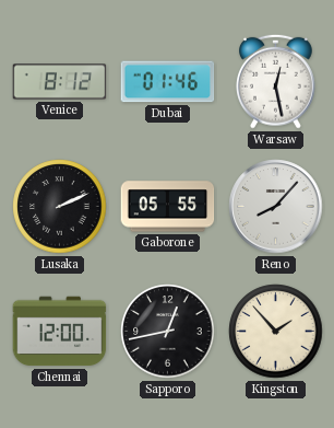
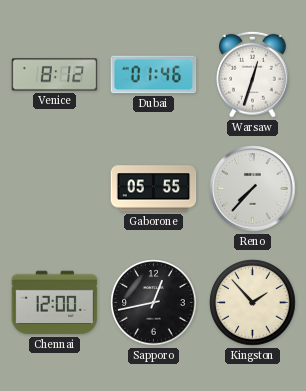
Warsaw: 12:28 -> 12:33
Lusaka: 2:11 -> none
Reno: 8:07 -> 7:37
